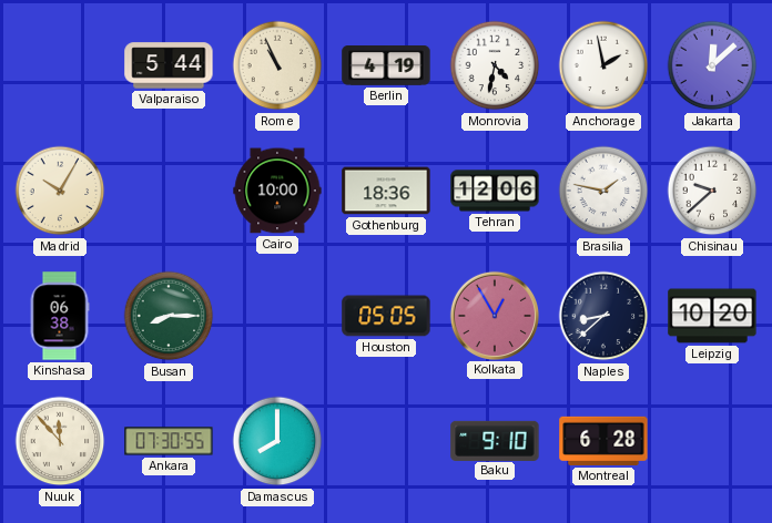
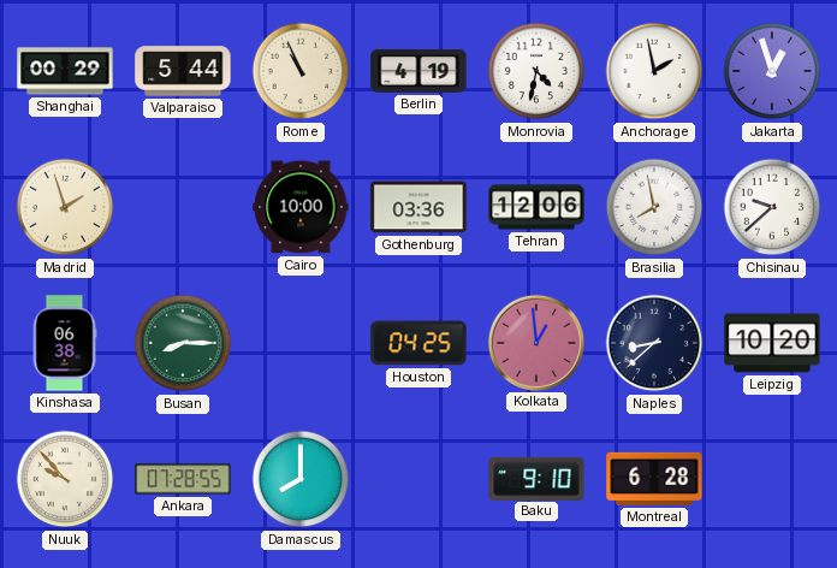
Shanghai: none -> 00:29
Jakarta: 12:08 -> 12:57
Madrid: 10:05 -> 1:57
Gothenburg: 18:36 -> 03:36
Brasilia: 1:47 -> 7:58
Houston: 05:05 -> 04:25
Kolkata: 12:55 -> 12:59
Nuuk: 11:53 -> 9:53
Ankara: 07:30 -> 07:28
